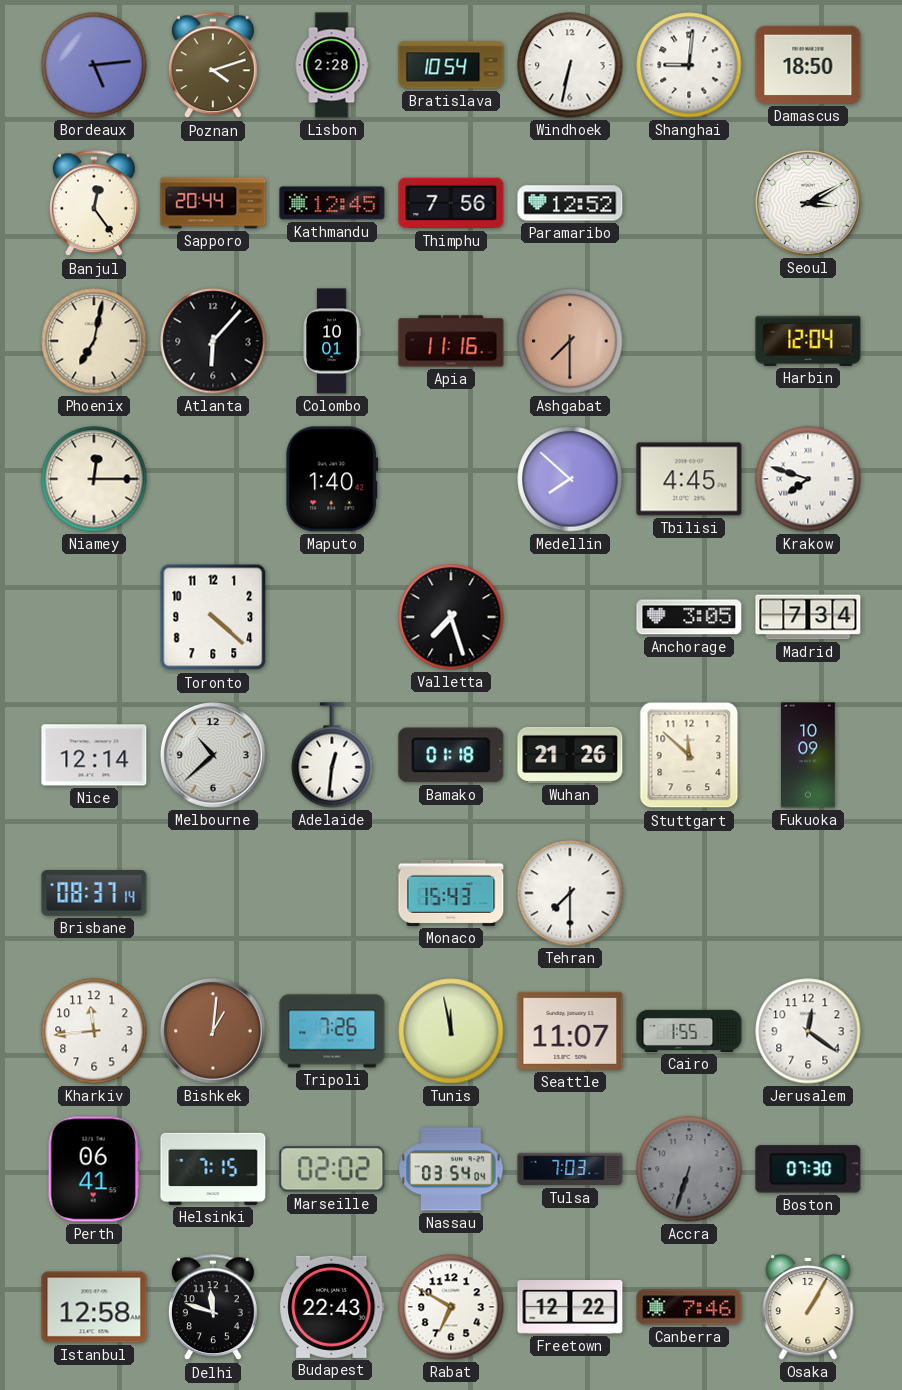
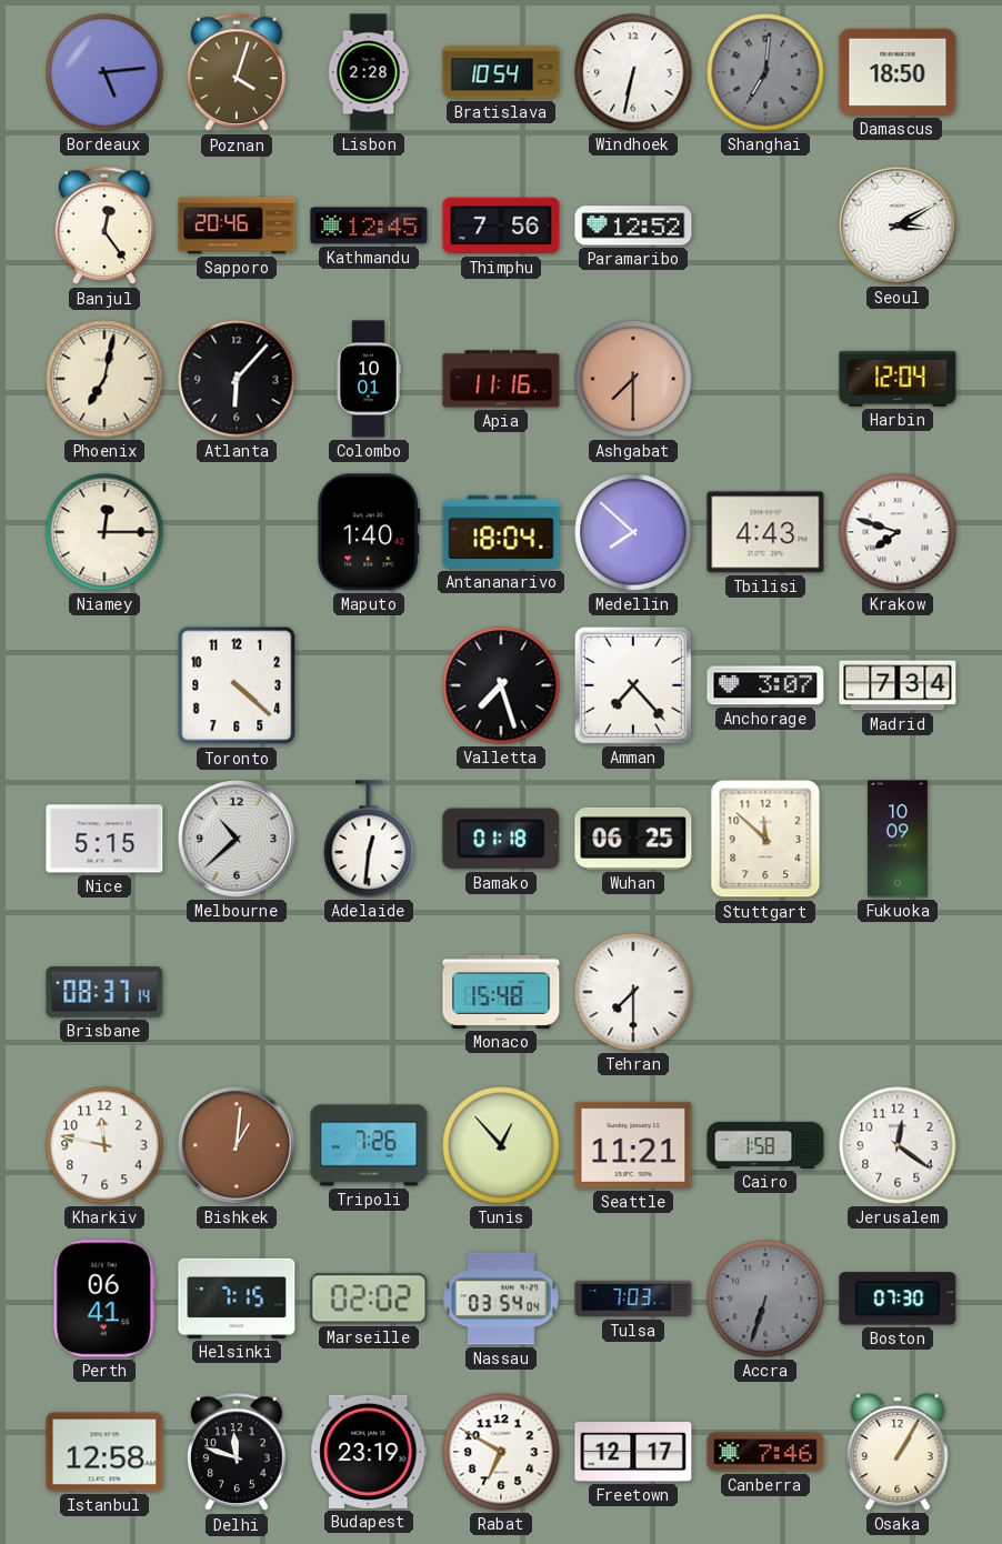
Poznan: 4:12 -> 4:03
Shanghai: 9:01 -> 7:01
Shanghai dial: white -> grey
Sapporo: 20:44 -> 20:46
Antananarivo: none -> 18:04
Tbilisi: 4:45 -> 4:43
Amman: none -> 7:23
Anchorage: 3:05 -> 3:07
Nice: 12:14 -> 5:15
Wuhan: 21:26 -> 06:25
Monaco: 15:43 -> 15:48
Kharkiv: 11:44 -> 11:47
Tunis: 11:58 -> 12:53
Seattle: 11:07 -> 11:21
Cairo: 1:55 -> 1:58
Budapest: 22:43 -> 23:19
Freetown: 12:22 -> 12:17
